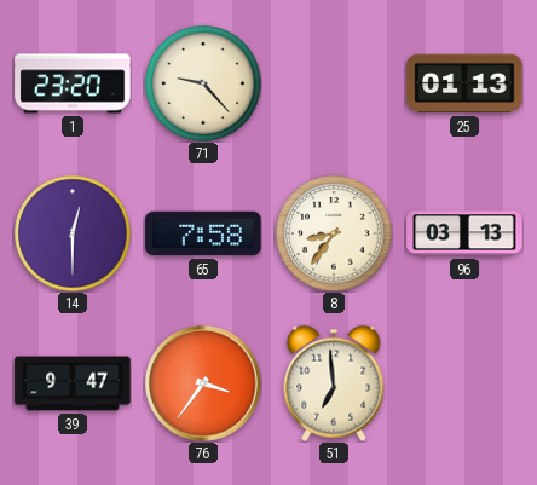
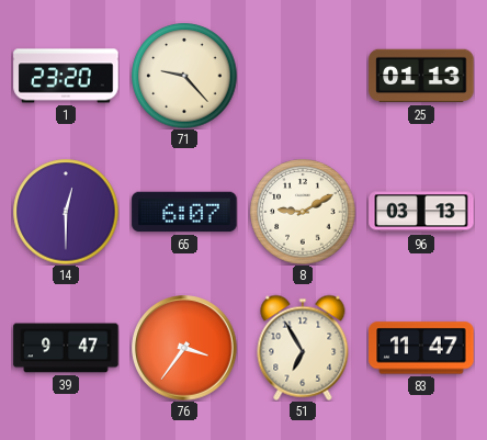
65: 7:58 -> 6:07
8: 8:36 -> 9:10
51: 6:59 -> 6:55
83: none -> 11:47
